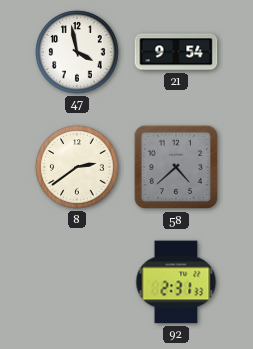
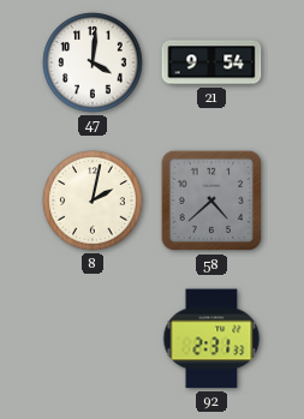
47: 3:58 -> 4:01
8: 2:39 -> 2:02
